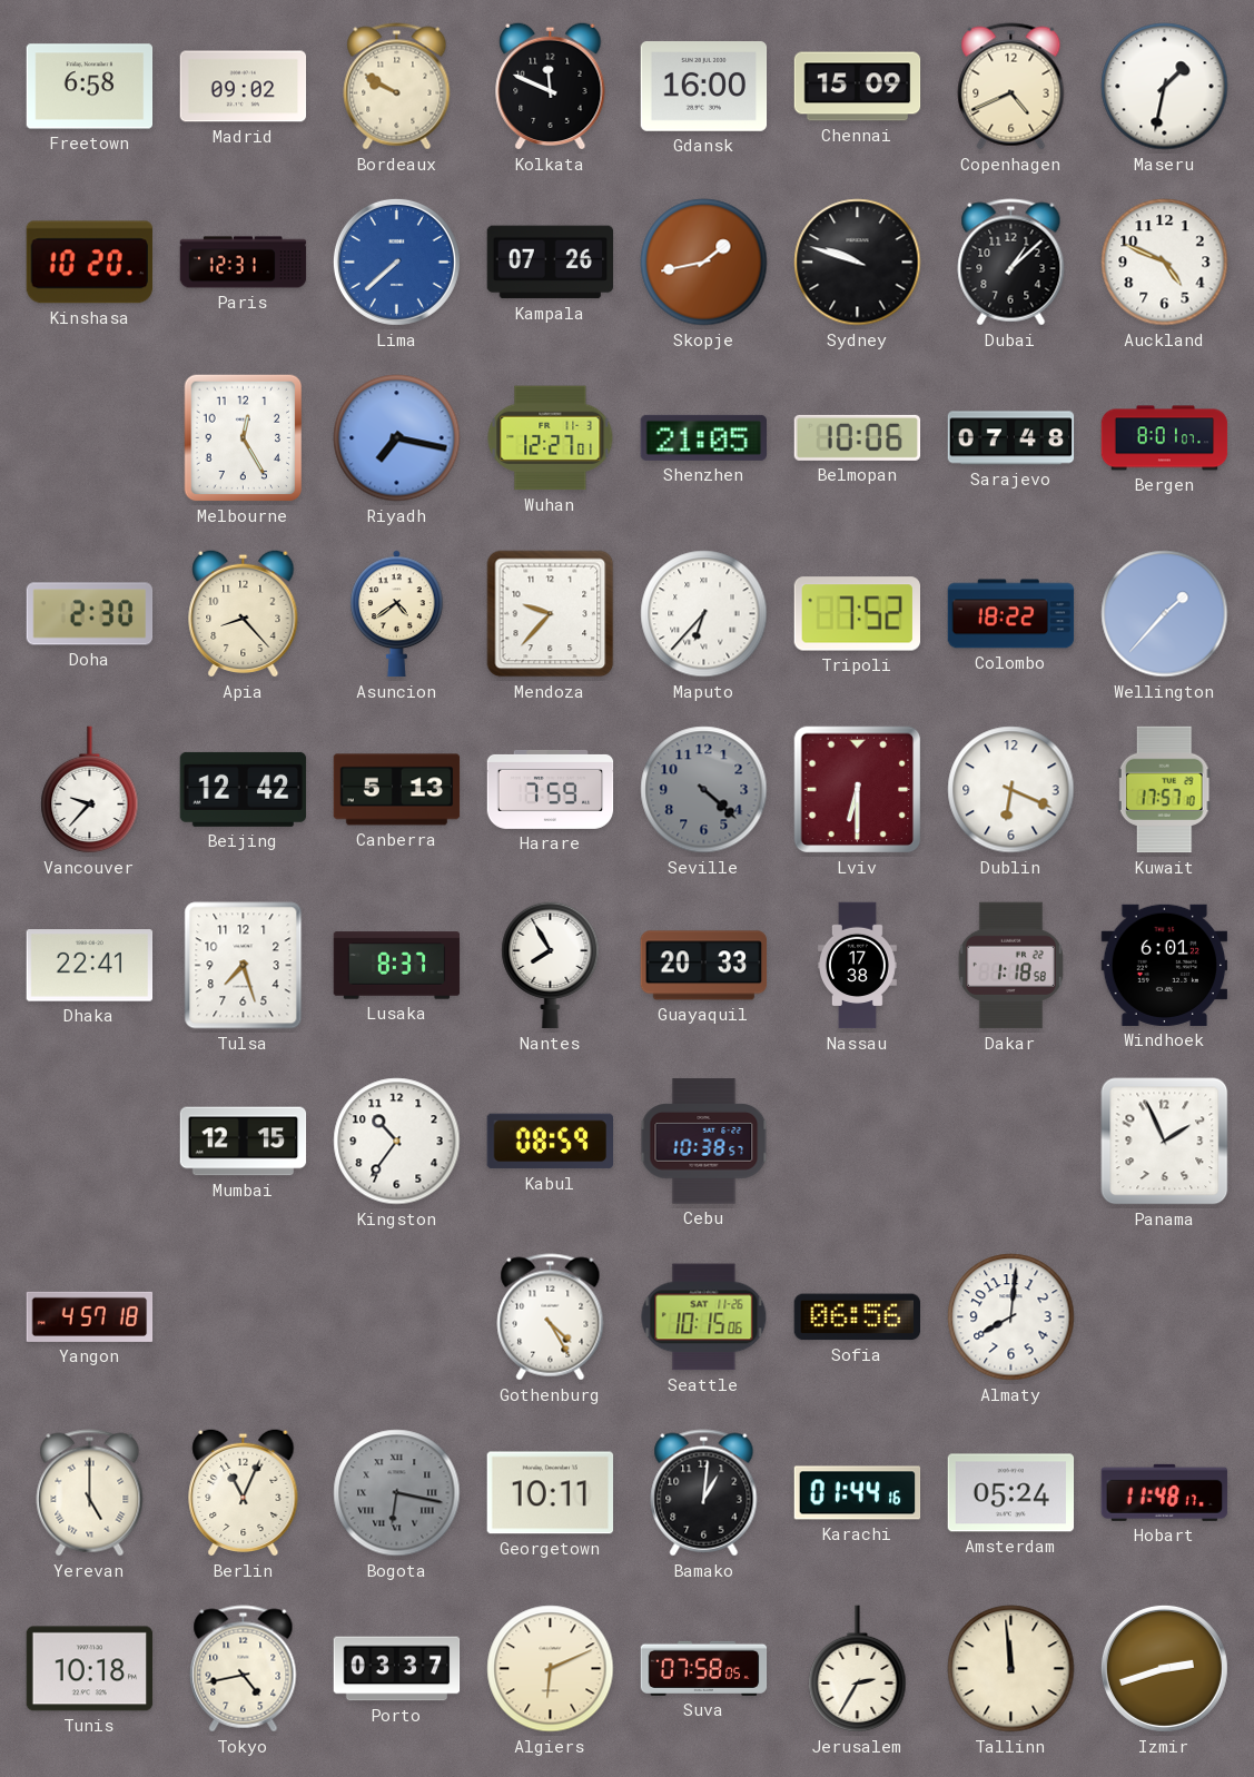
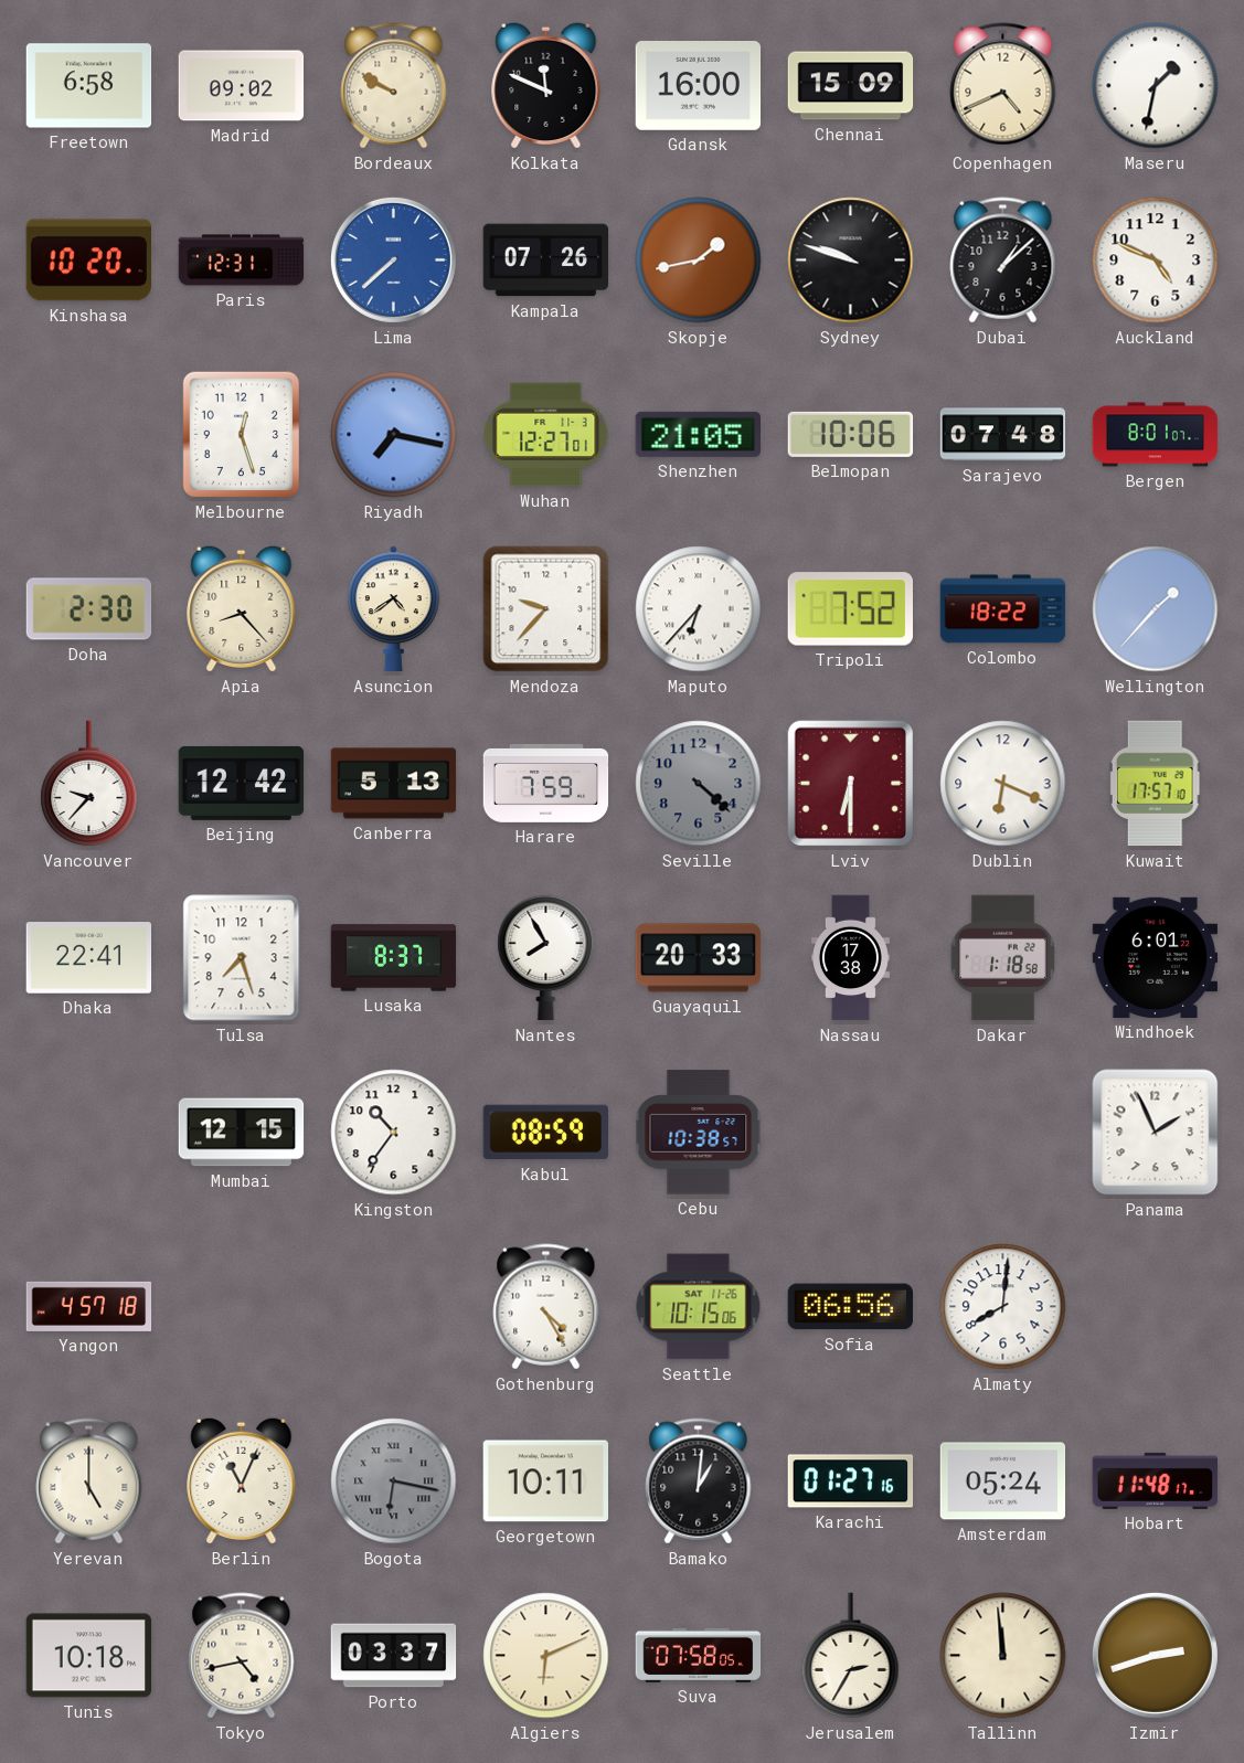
Melbourne: 12:25 -> 12:27
Karachi: 01:44 -> 01:27
